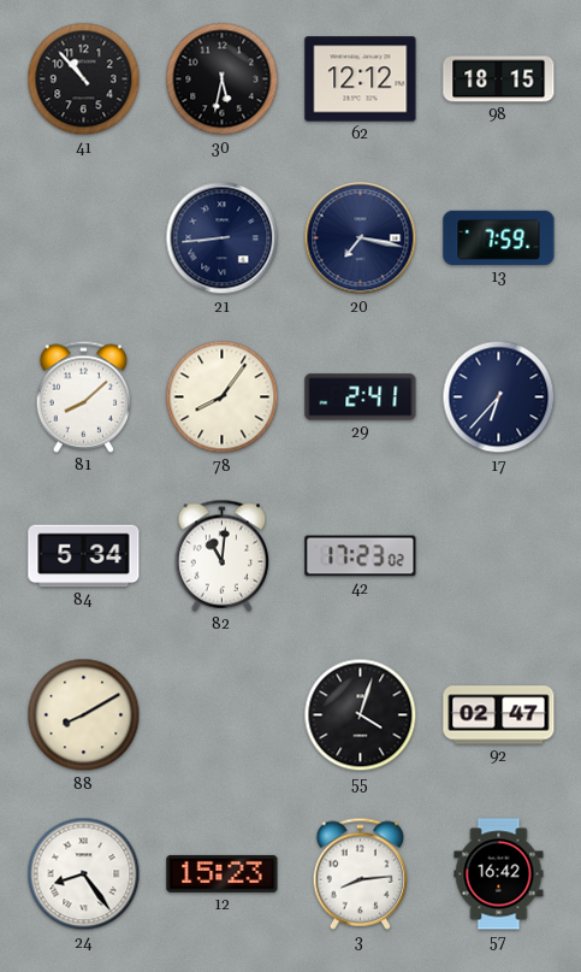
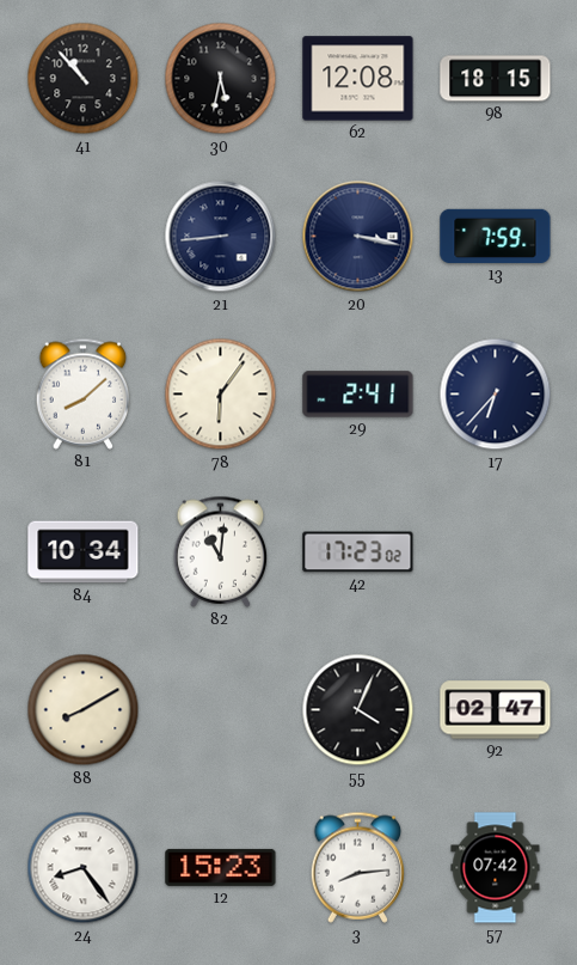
62: 12:12 -> 12:08
20: 7:17 -> 3:17
78: 8:06 -> 6:06
84: 5:34 -> 10:34
55: 4:03 -> 4:04
57: 16:42 -> 07:42
